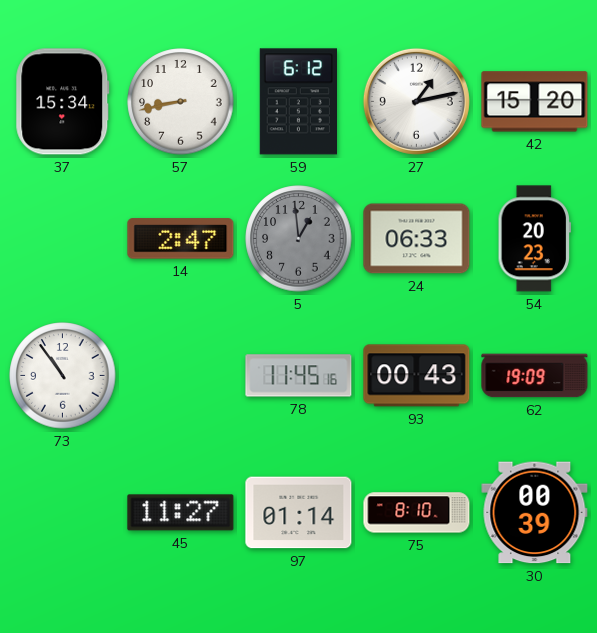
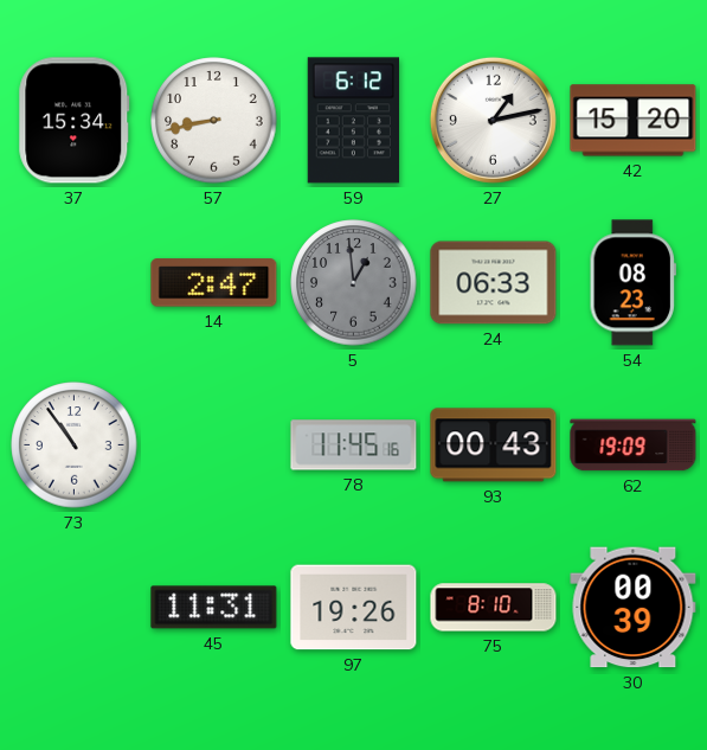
54: 20:23 -> 08:23
45: 11:27 -> 11:31
97: 01:14 -> 19:26
